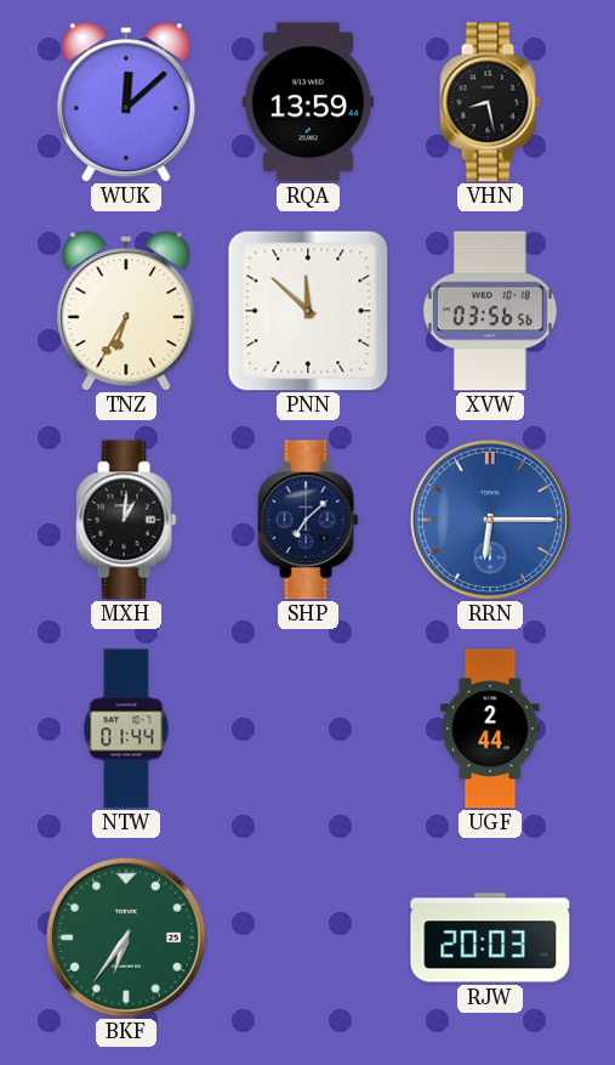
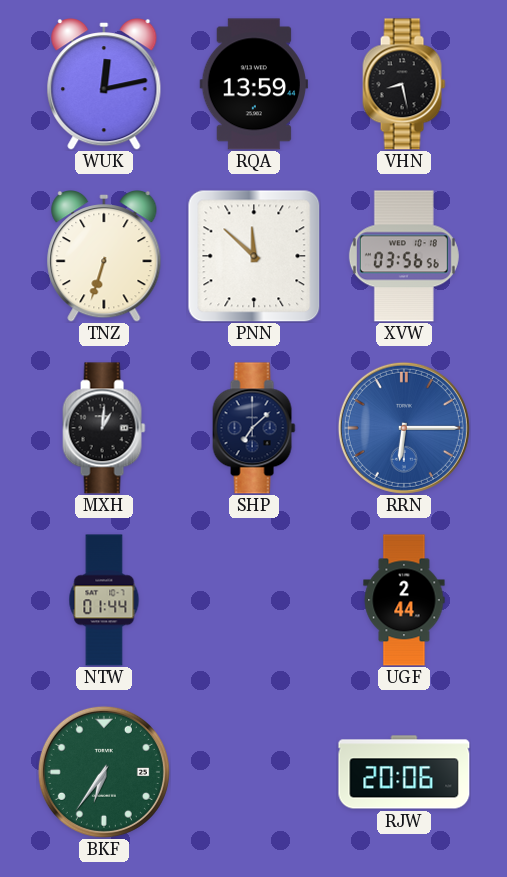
WUK: 12:08 -> 12:13
TNZ: 6:35 -> 6:33
RJW: 20:03 -> 20:06
